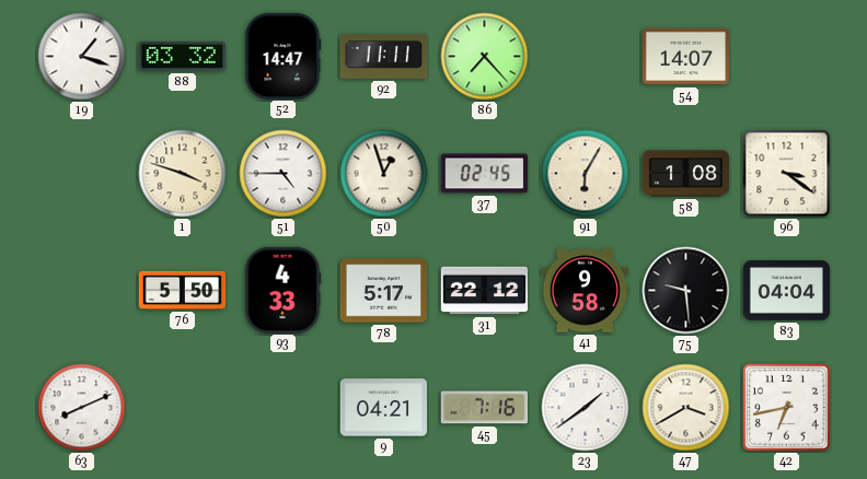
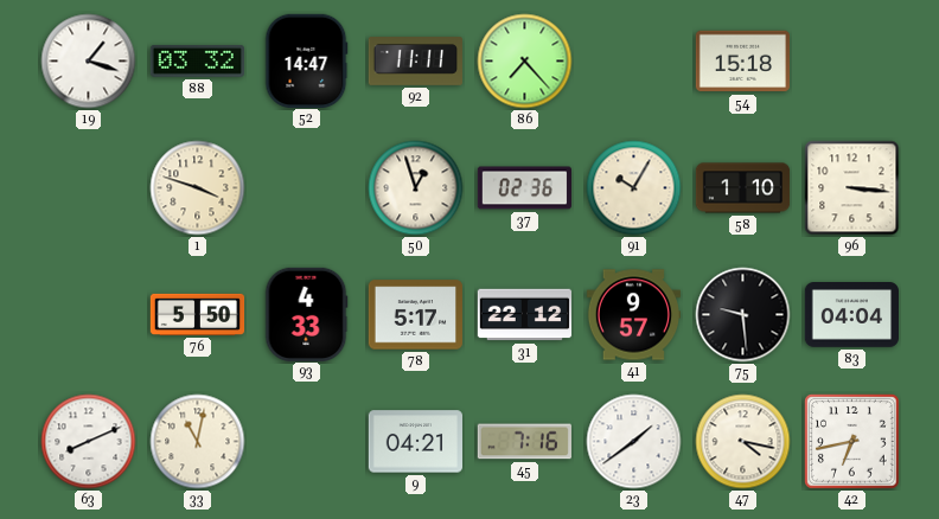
54: 14:07 -> 15:18
51: 4:45 -> none
37: 02:45 -> 02:36
91: 6:05 -> 10:05
58: 1:08 -> 1:10
96: 3:21 -> 3:16
41: 9:58 -> 9:57
33: none -> 11:02
47: 3:40 -> 4:17
